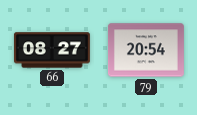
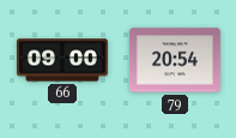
66: 08:27 -> 09:00
